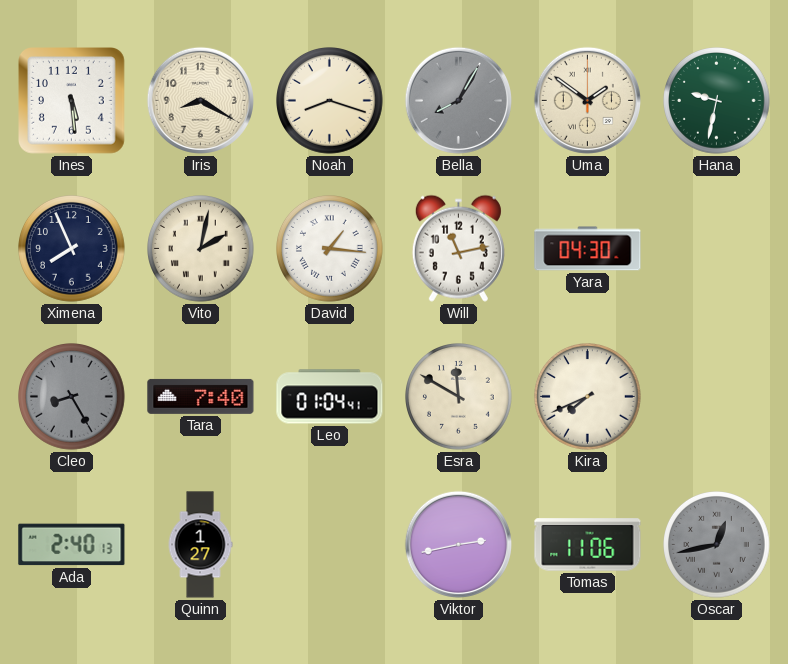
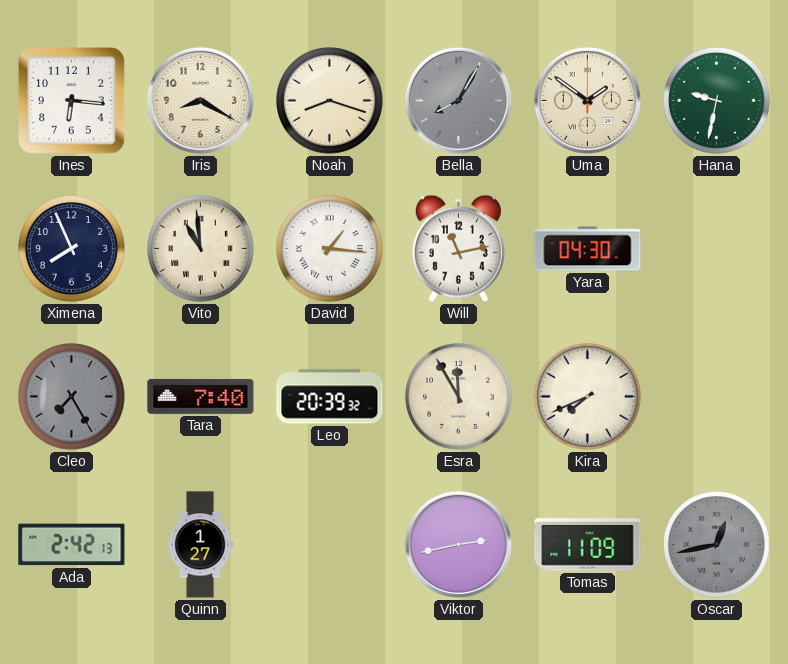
Ines: 5:29 -> 6:16
Vito: 2:02 -> 10:59
Cleo: 8:25 -> 7:25
Leo: 01:04 -> 20:39
Esra: 11:50 -> 11:55
Ada: 2:40 -> 2:42
Tomas: 11:06 -> 11:09
